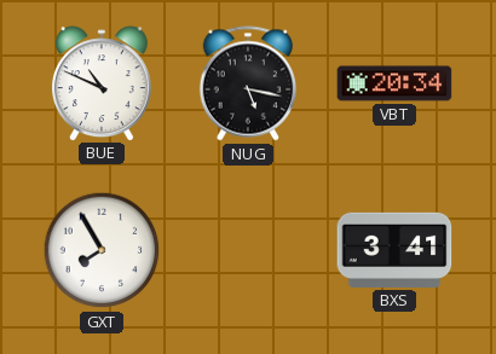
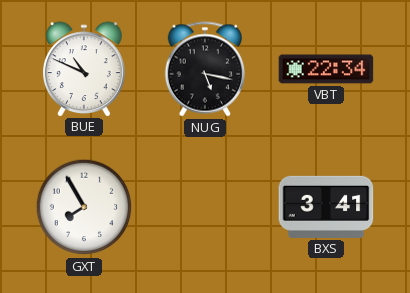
VBT: 20:34 -> 22:34
